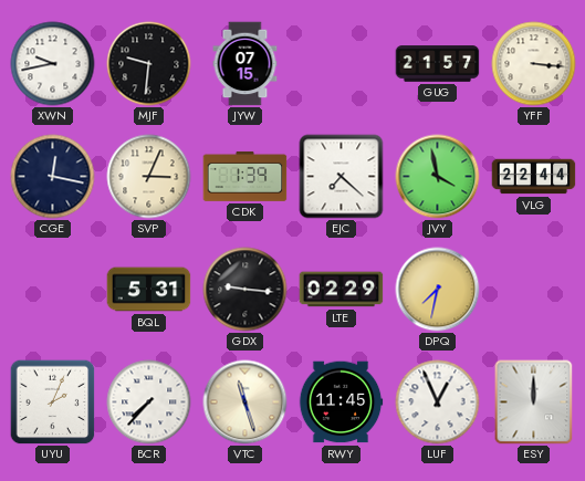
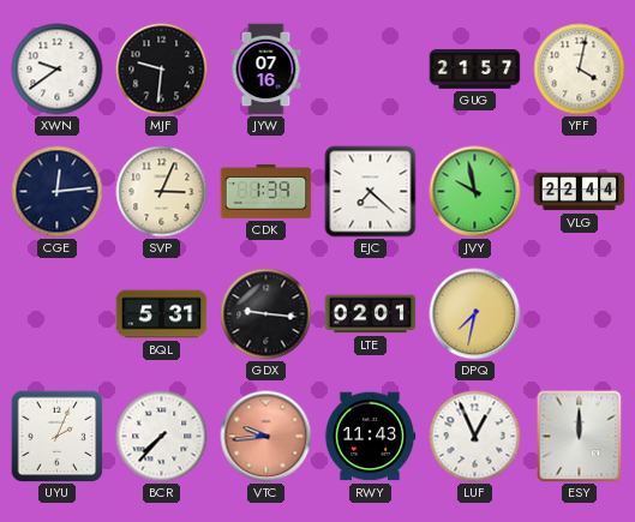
XWN: 9:43 -> 9:39
JYW: 07:15 -> 07:16
YFF: 3:16 -> 4:02
CGE: 12:17 -> 12:14
JVY: 3:58 -> 9:58
LTE: 02:29 -> 02:01
VTC: 11:27 -> 9:44
VTC dial: cream -> salmon
RWY: 11:45 -> 11:43
